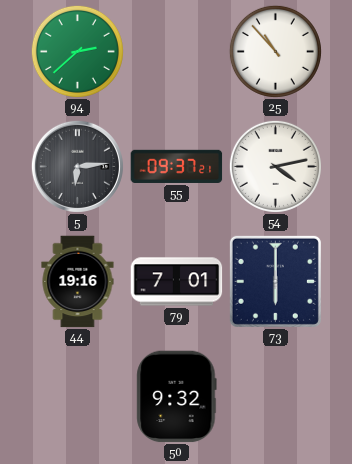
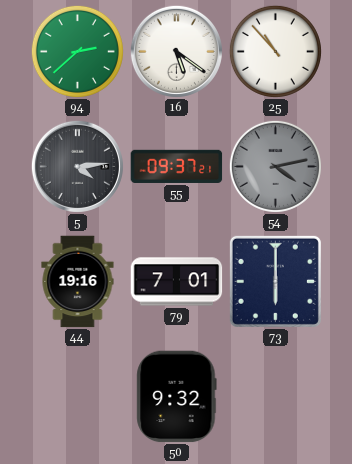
16: none -> 5:21
5: 6:14 -> 4:14
54 dial: white -> grey
